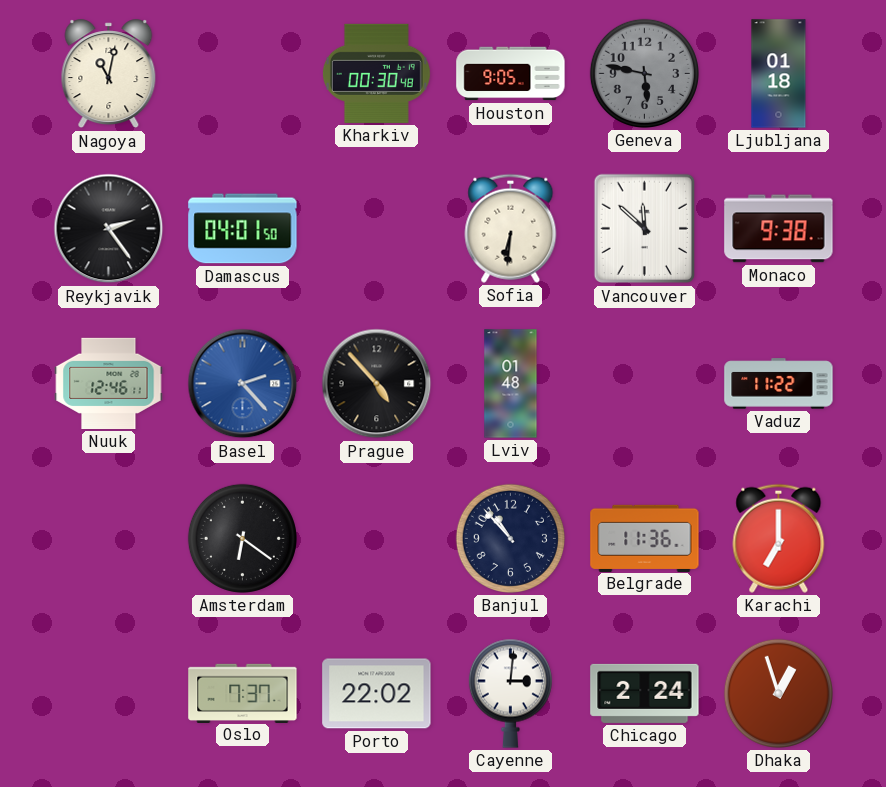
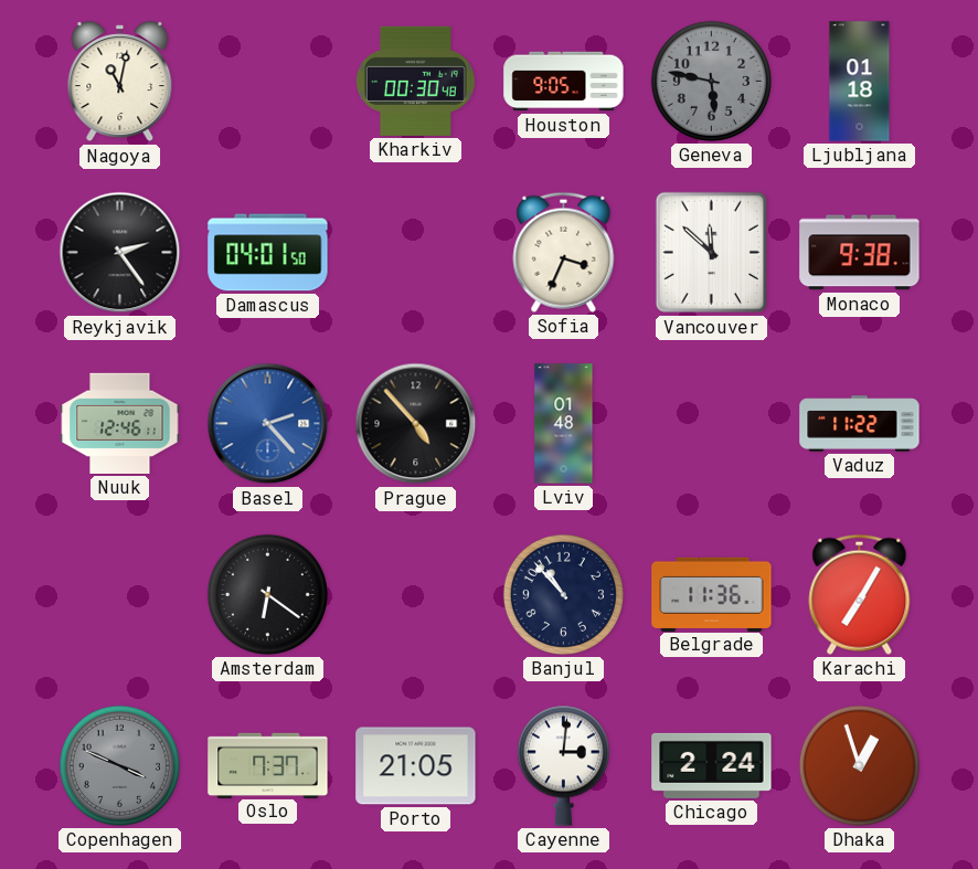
Sofia: 6:31 -> 3:34
Karachi: 7:00 -> 7:05
Copenhagen: none -> 3:49
Porto: 22:02 -> 21:05
